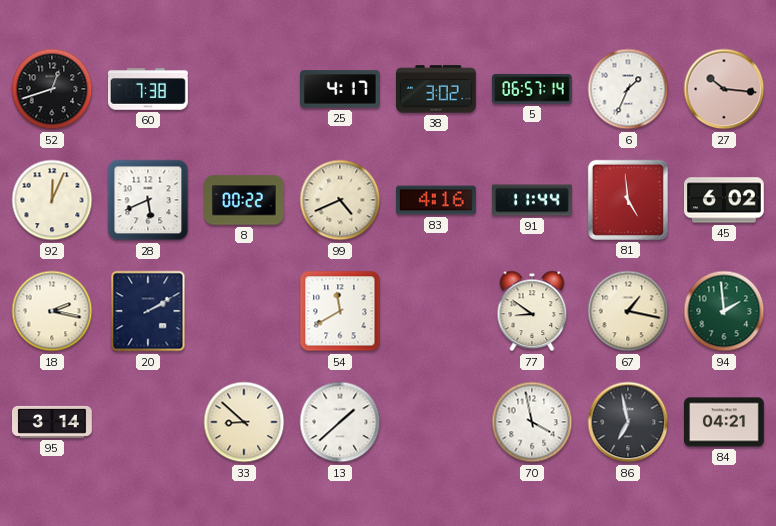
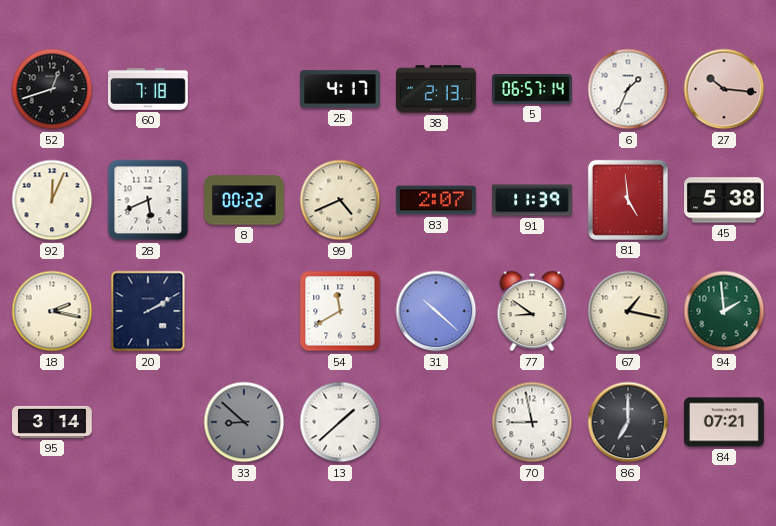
60: 7:38 -> 7:18
38: 3:02 -> 2:13
83: 4:16 -> 2:07
91: 11:44 -> 11:39
45: 6:02 -> 5:38
31: none -> 10:22
33 dial: cream -> grey
70: 3:58 -> 8:58
86: 6:58 -> 7:00
84: 04:21 -> 07:21
